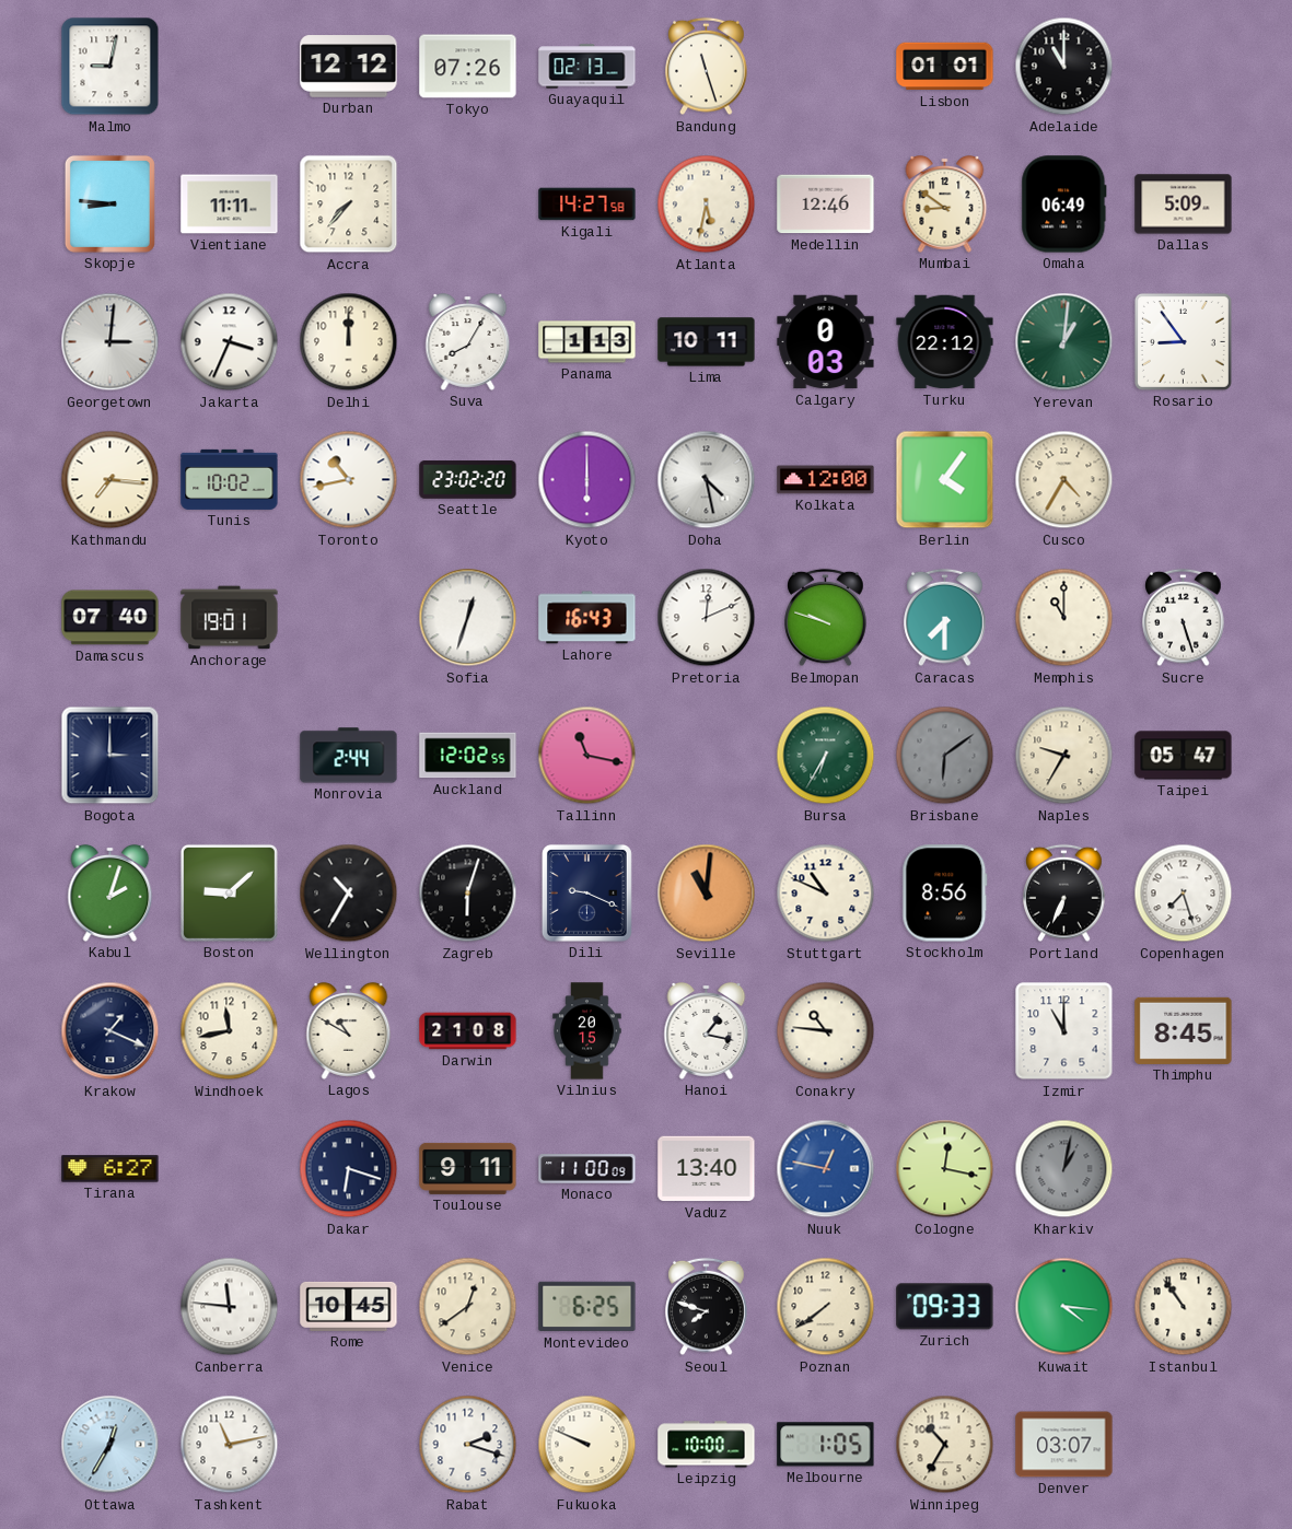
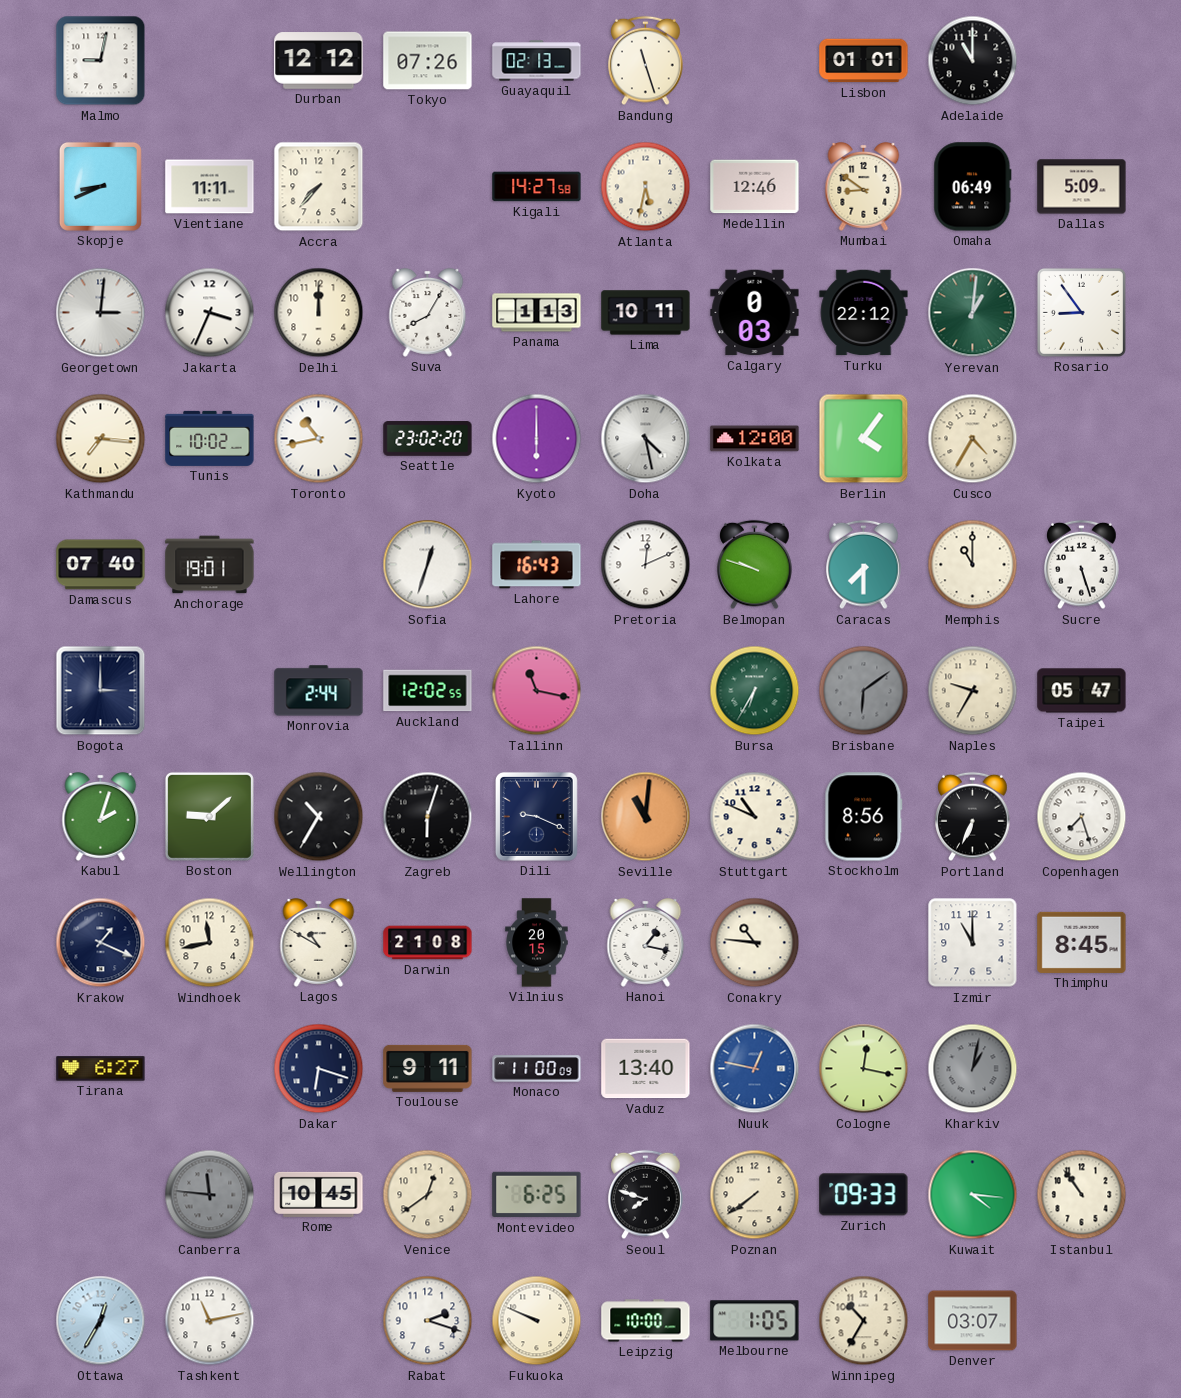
Skopje: 8:46 -> 8:41
Canberra dial: white -> grey
